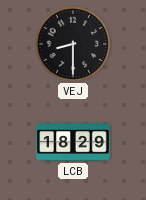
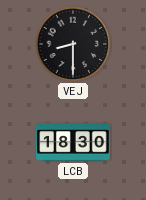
LCB: 18:29 -> 18:30
